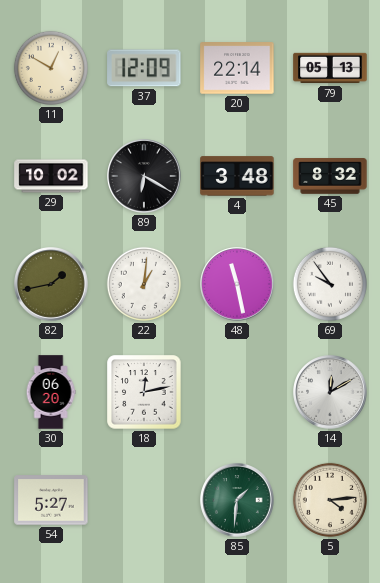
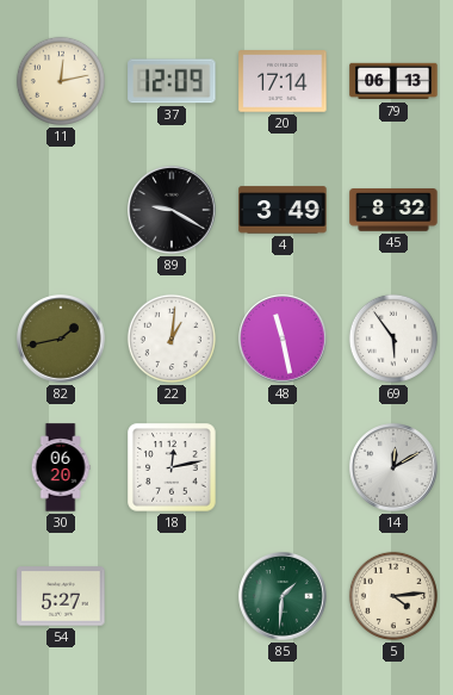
11: 12:50 -> 12:13
20: 22:14 -> 17:14
79: 05:13 -> 06:13
29: 10:02 -> none
89: 6:20 -> 9:20
4: 3:48 -> 3:49
69: 9:54 -> 5:54
